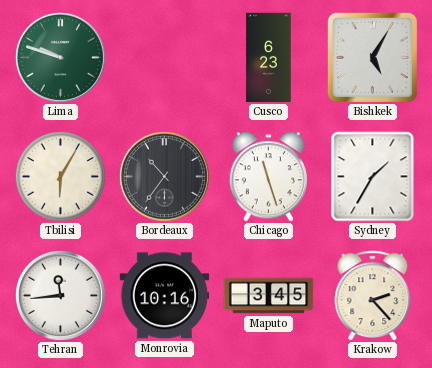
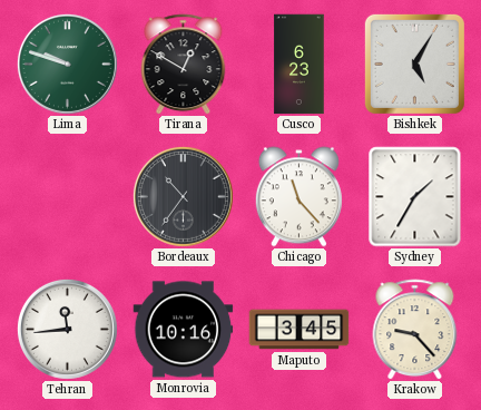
Tirana: none -> 12:50
Tbilisi: 6:05 -> none
Chicago: 11:27 -> 11:23
Krakow: 2:23 -> 9:23
